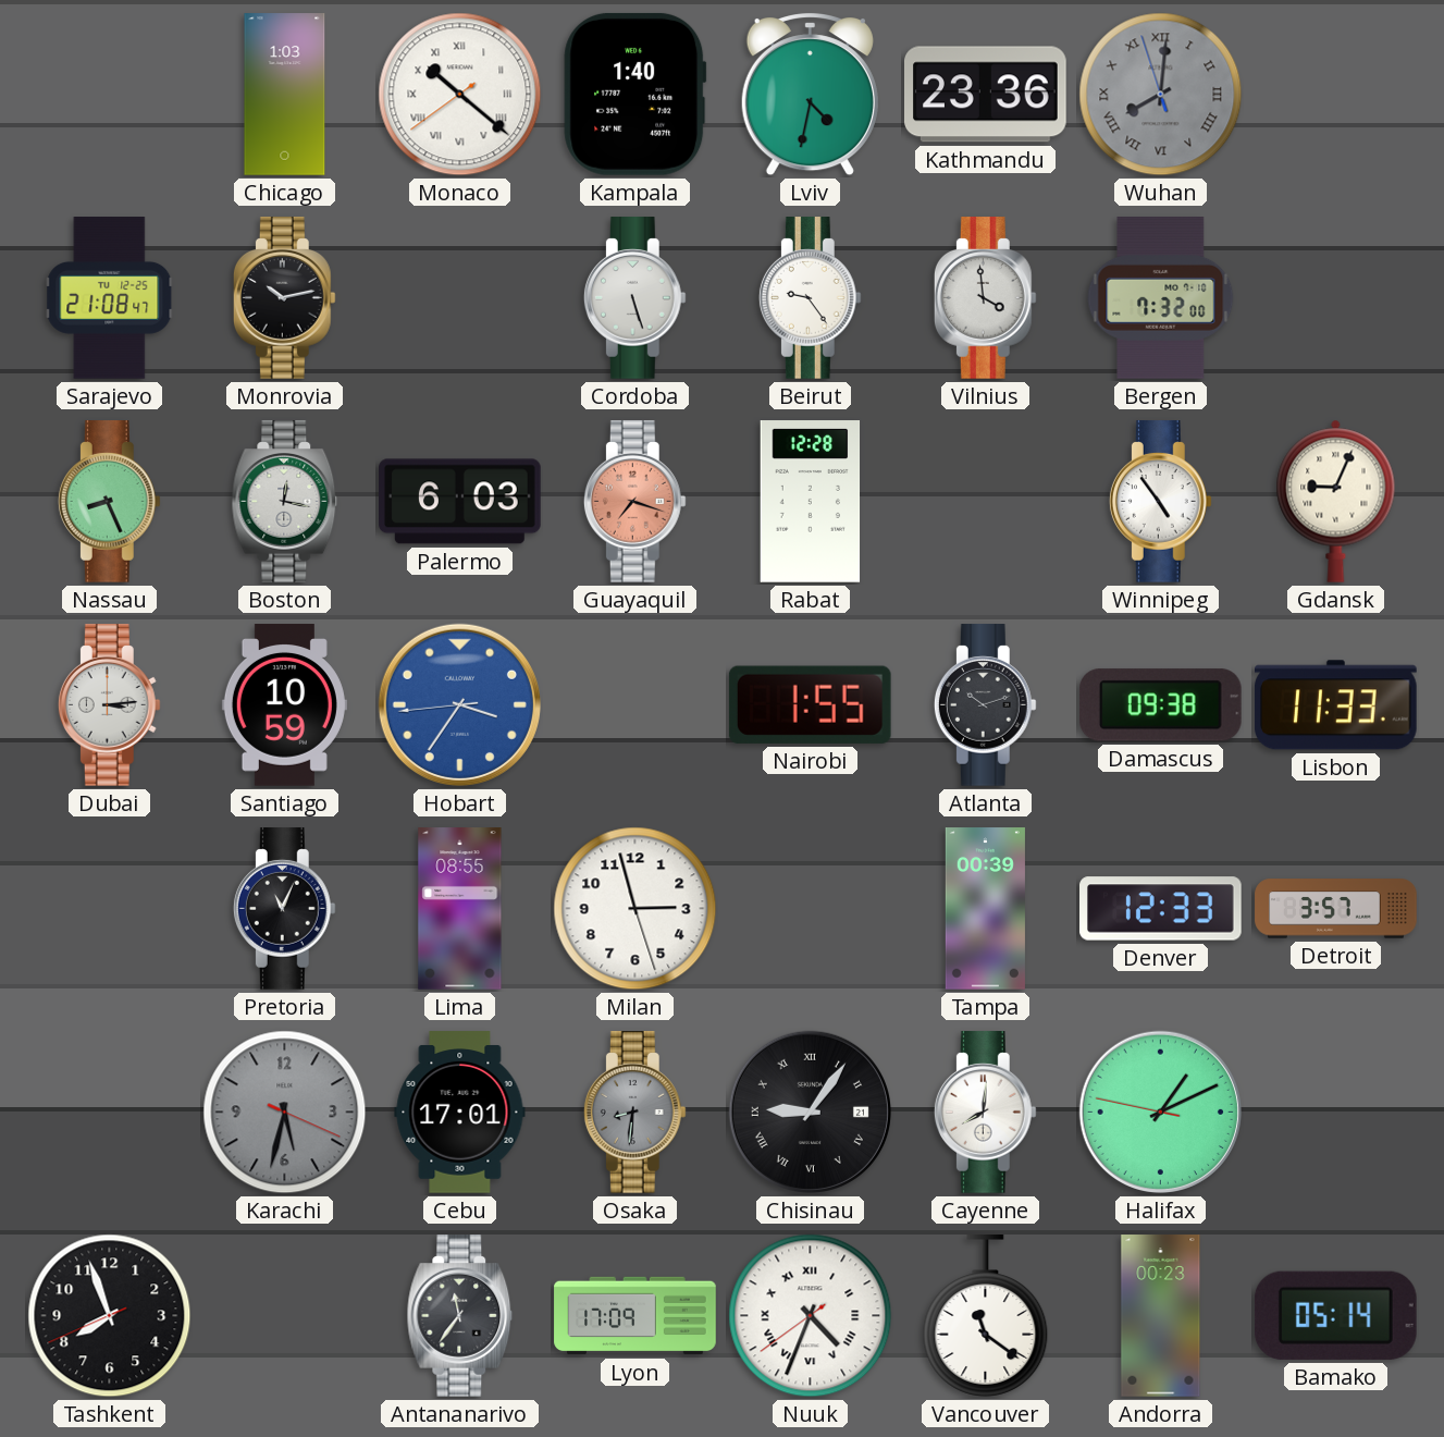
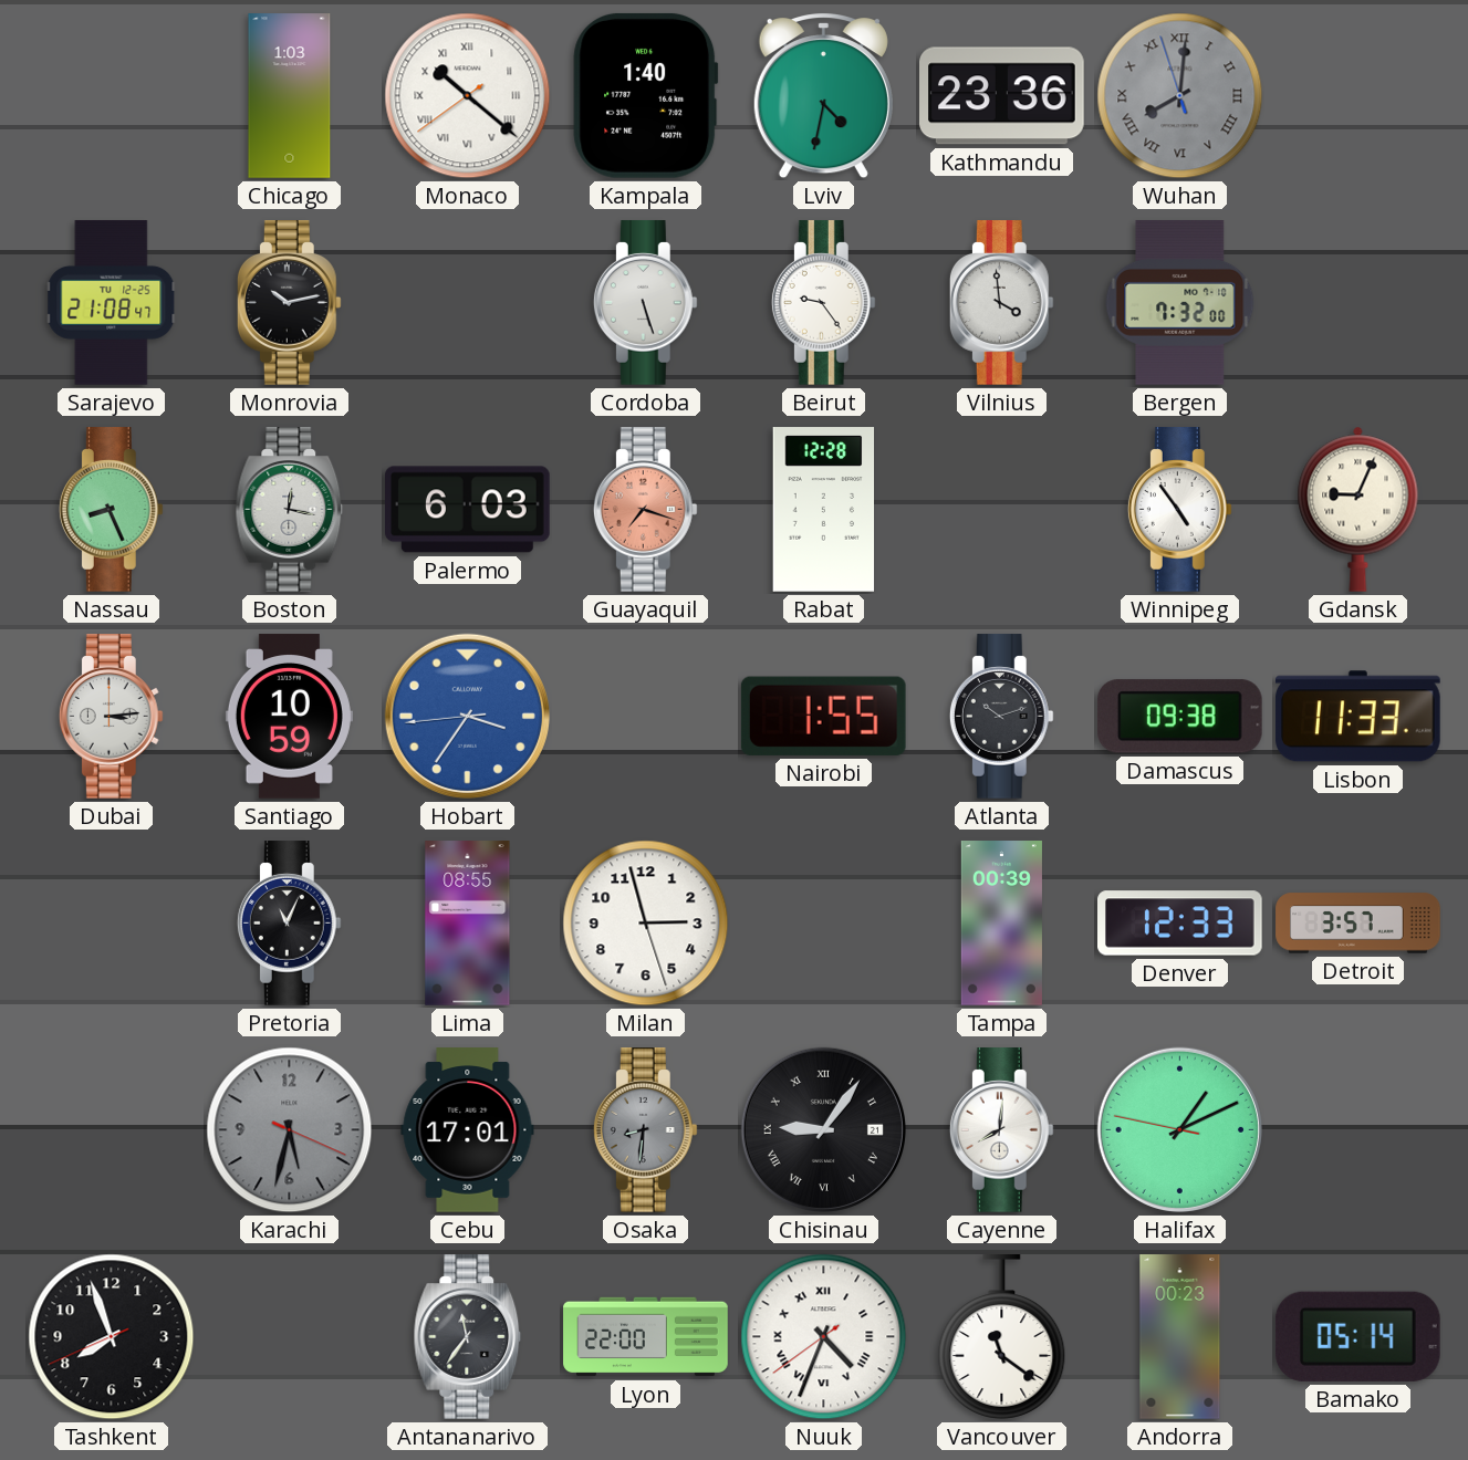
Lyon: 17:09 -> 22:00
